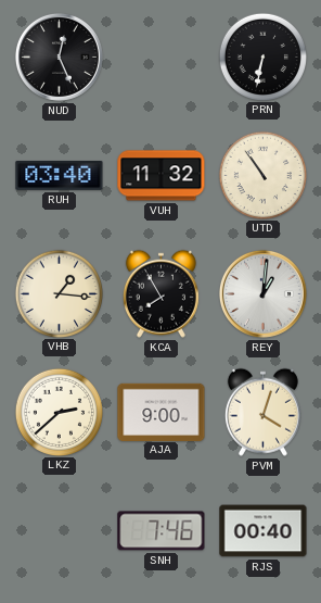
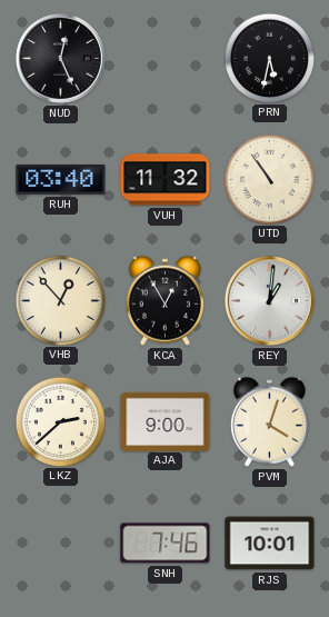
PRN: 6:32 -> 5:32
VHB: 1:16 -> 12:53
KCA: 7:55 -> 12:55
RJS: 00:40 -> 10:01
